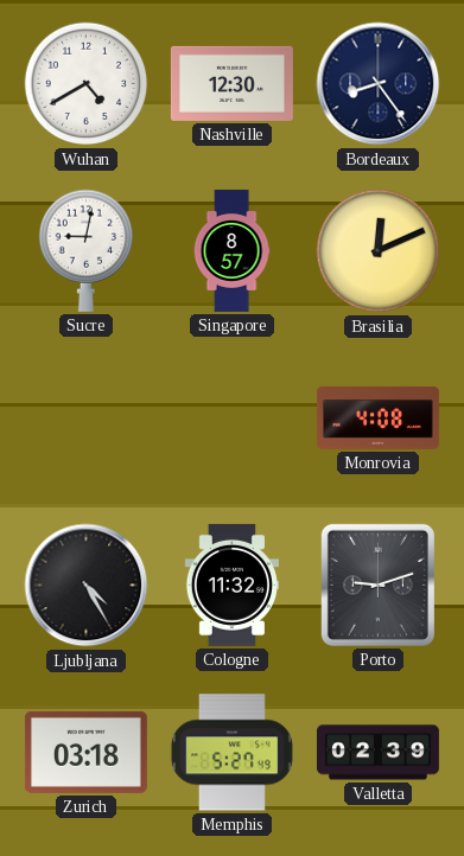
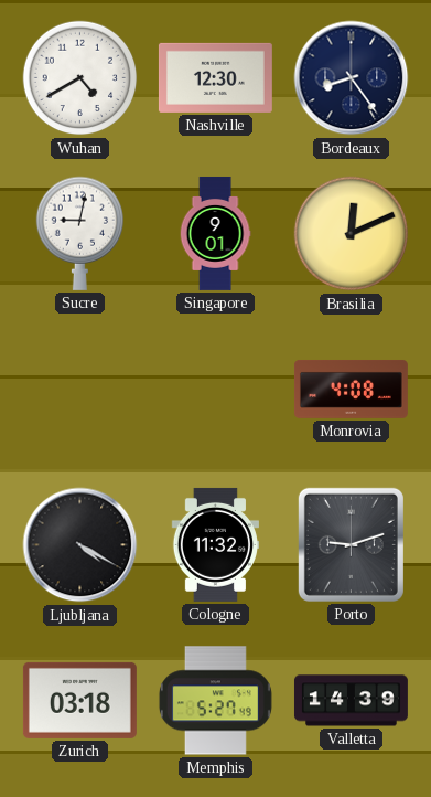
Singapore: 8:57 -> 9:01
Ljubljana: 4:25 -> 4:20
Valletta: 02:39 -> 14:39
